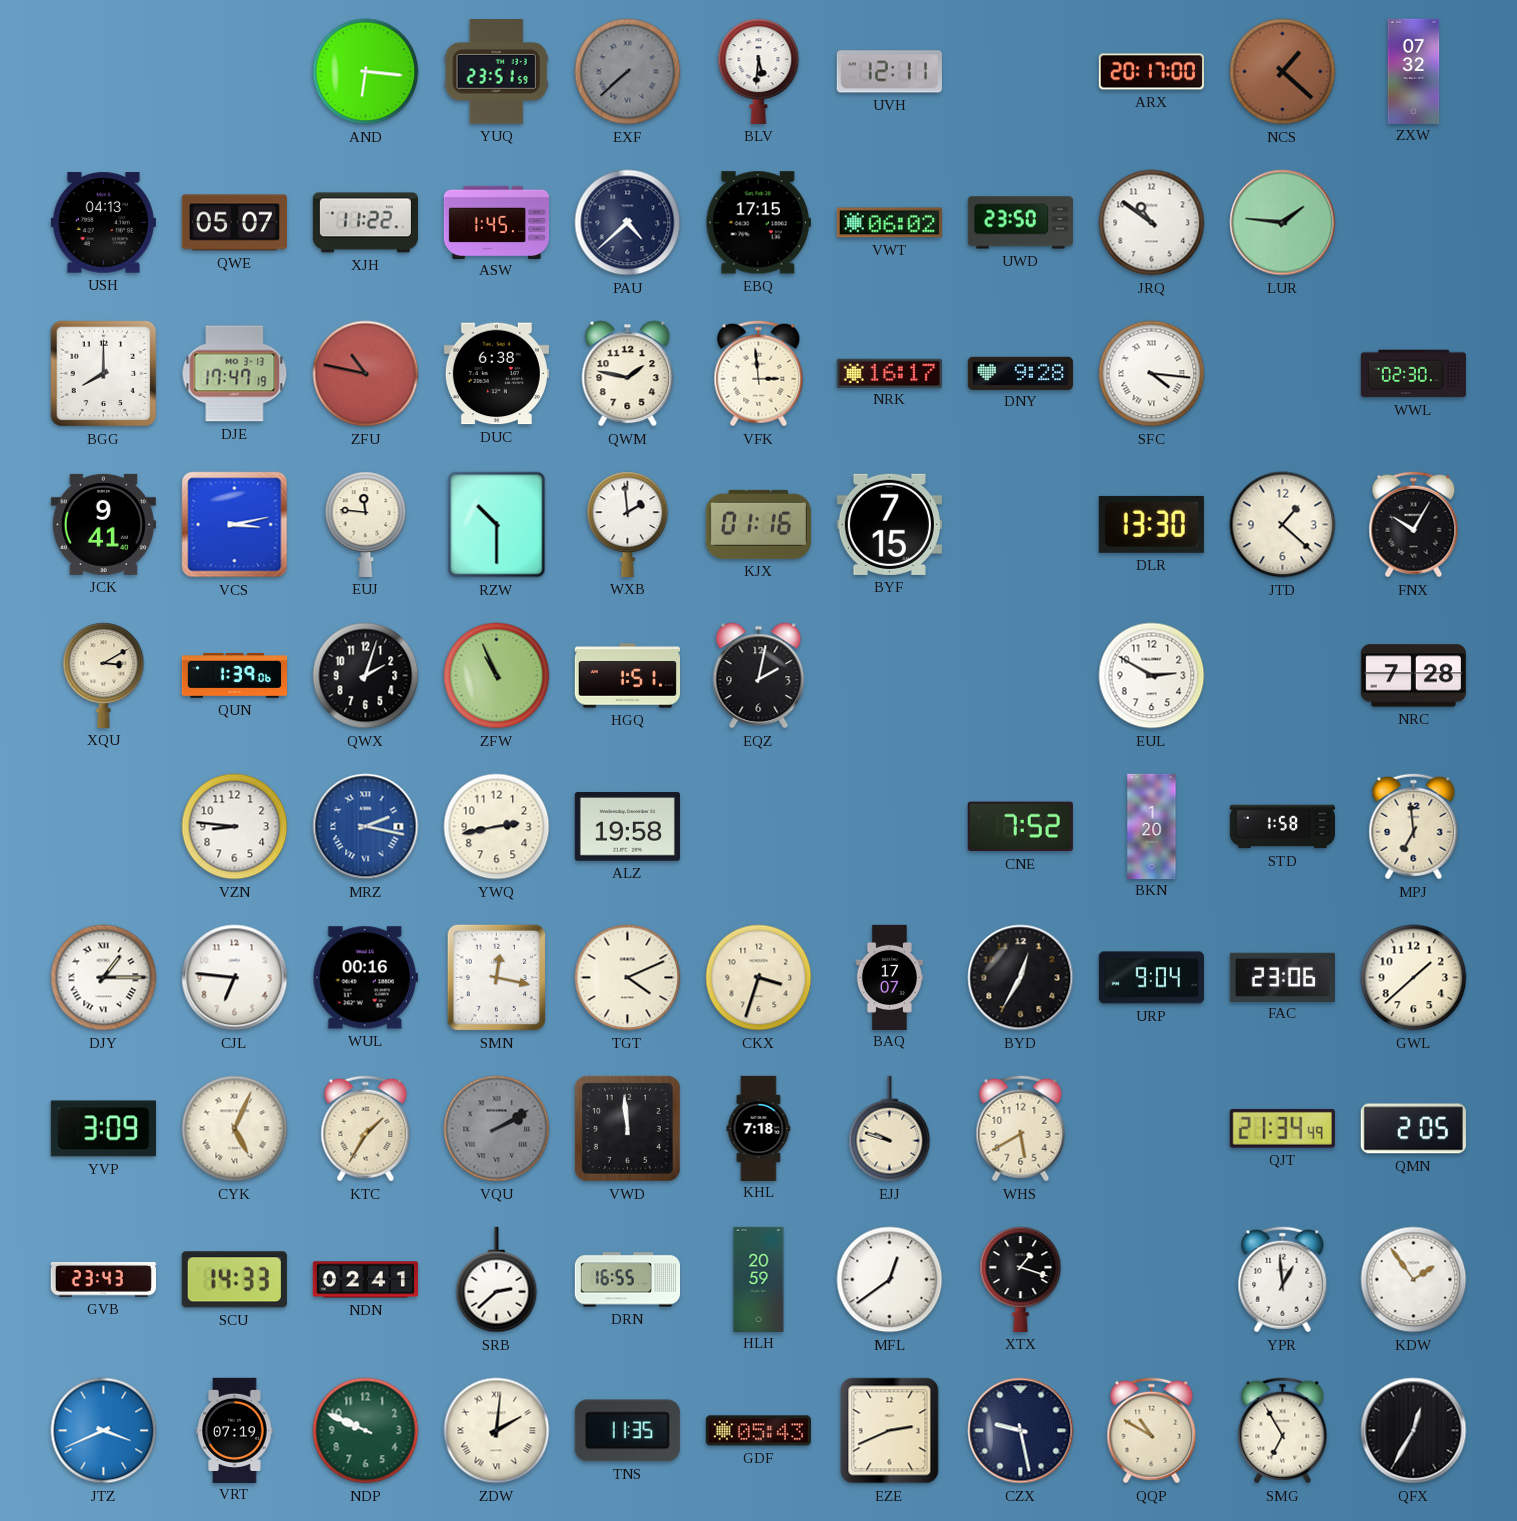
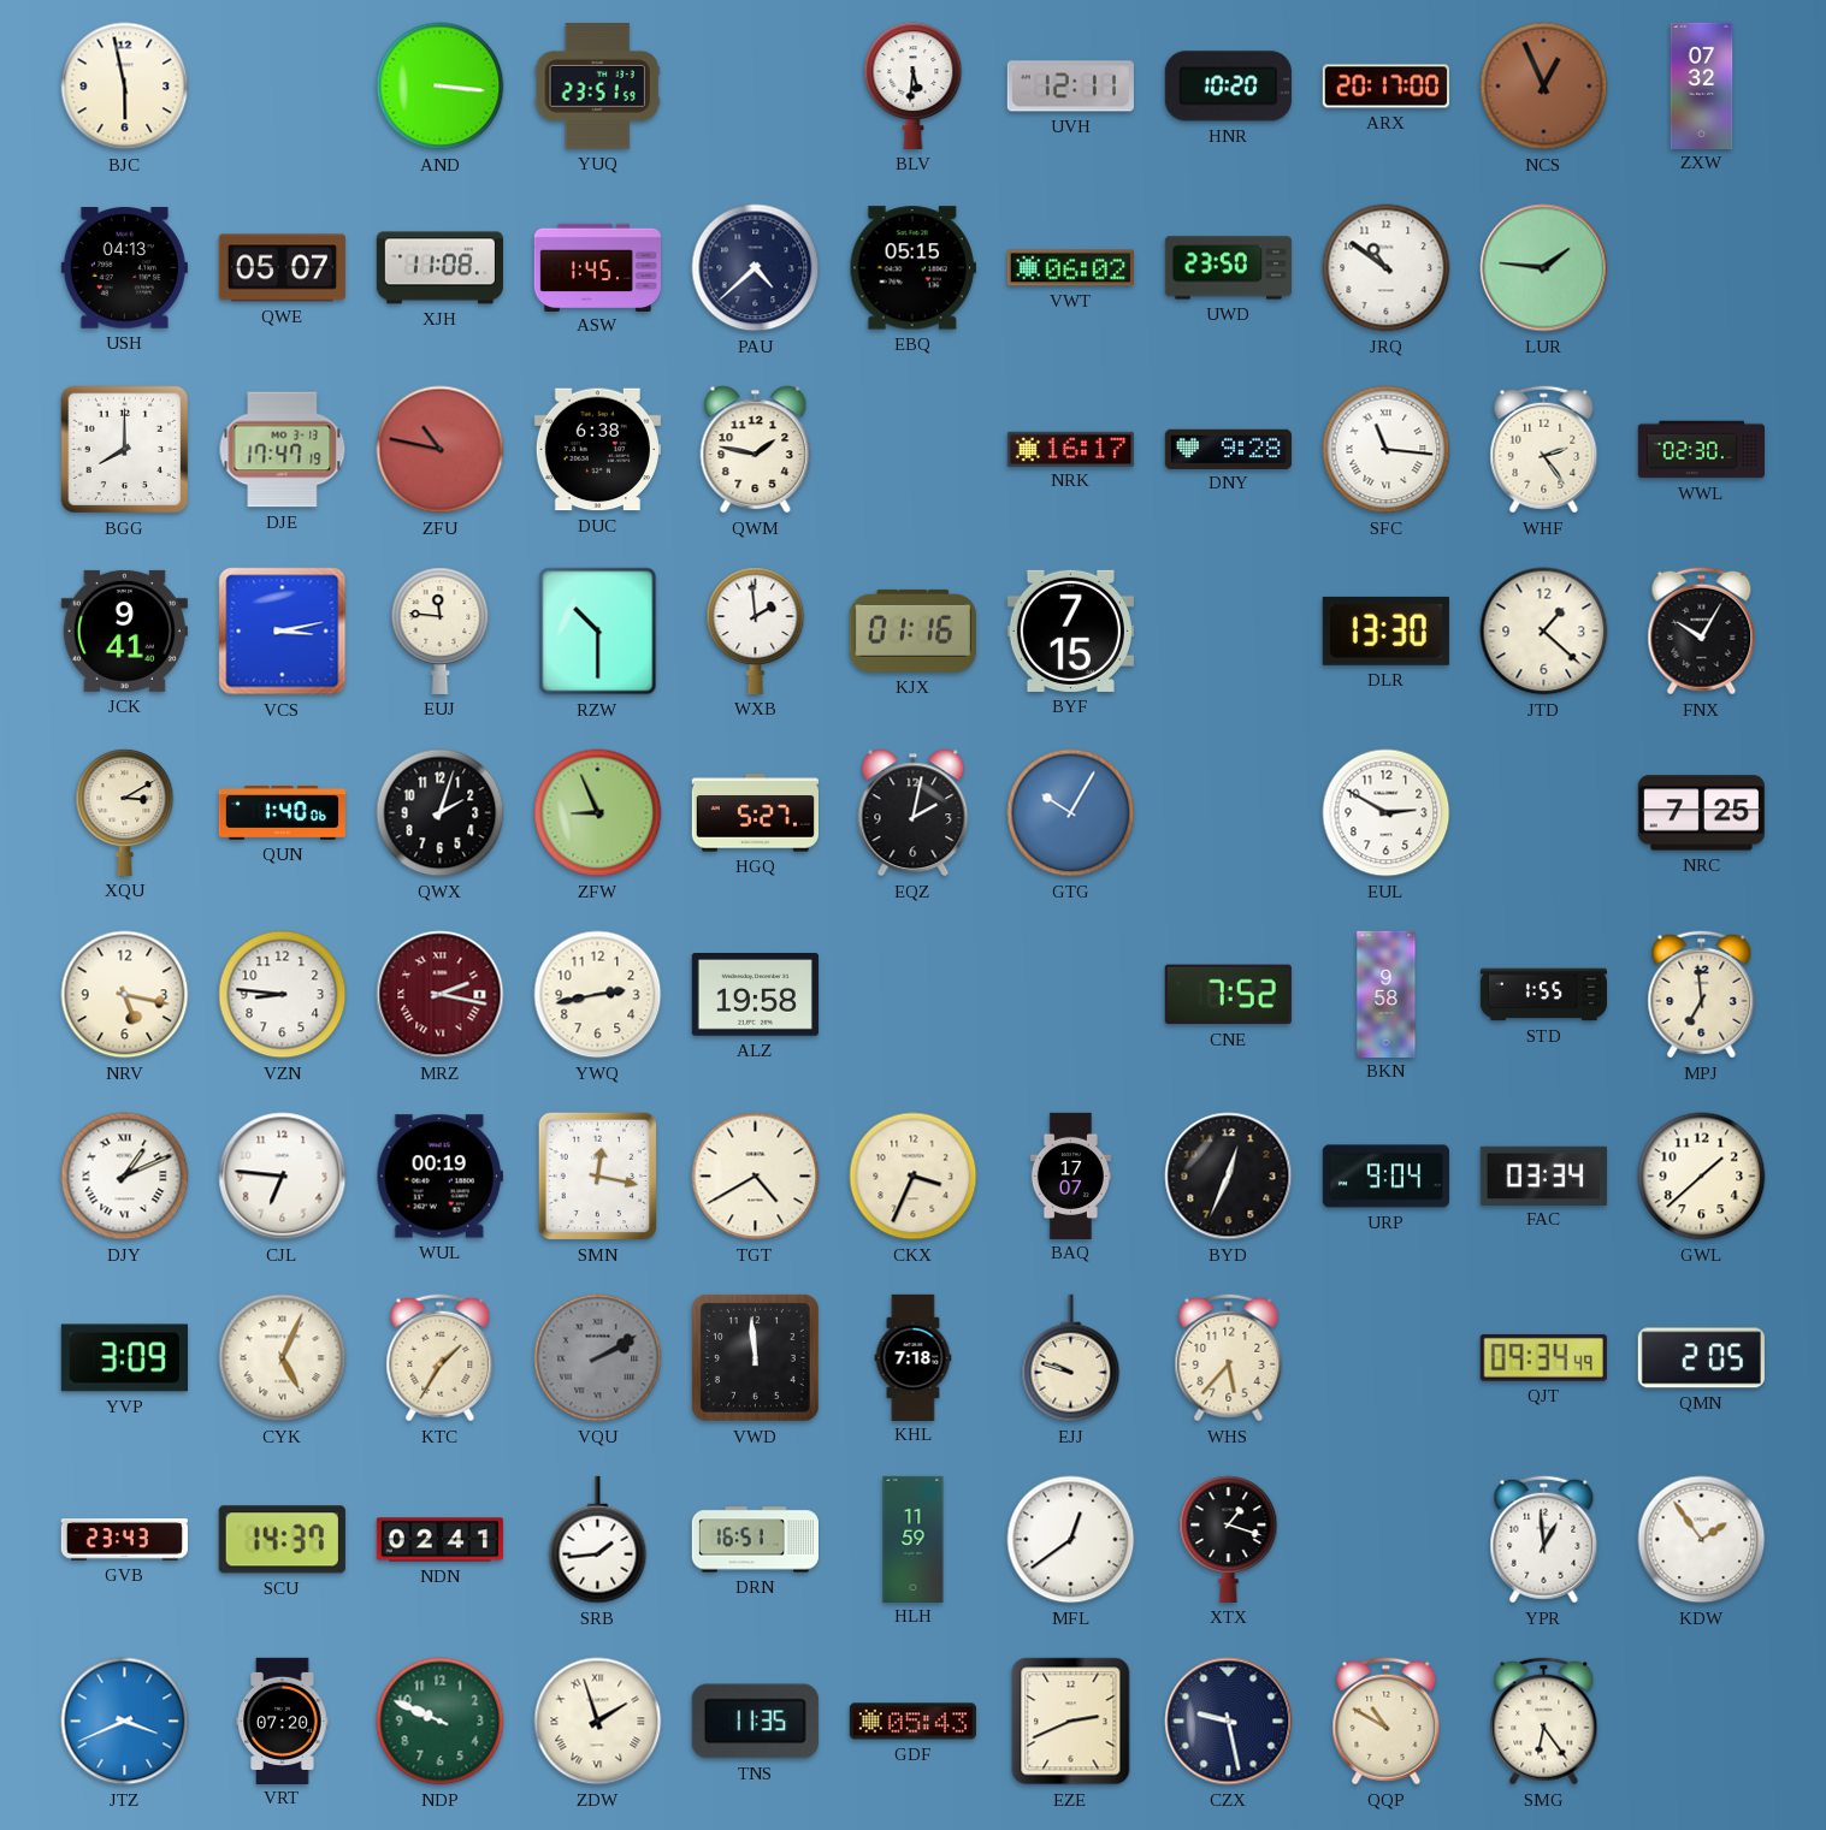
BJC: none -> 5:58
AND: 6:16 -> 3:16
EXF: 7:38 -> none
HNR: none -> 10:20
NCS: 1:22 -> 12:56
XJH: 11:22 -> 11:08
EBQ: 17:15 -> 05:15
VFK: 2:59 -> none
SFC: 4:16 -> 11:16
WHF: none -> 2:24
QUN: 1:39 -> 1:40
ZFW: 10:56 -> 8:56
HGQ: 1:51 -> 5:27
GTG: none -> 10:05
NRC: 7:28 -> 7:25
NRV: none -> 5:17
MRZ dial: blue -> burgundy
BKN: 1:20 -> 9:58
STD: 1:58 -> 1:55
DJY: 1:15 -> 1:11
WUL: 00:16 -> 00:19
TGT: 4:11 -> 4:40
CKX: 3:33 -> 3:34
BYD: 12:35 -> 12:34
FAC: 23:06 -> 03:34
WHS: 5:40 -> 5:37
QJT: 21:34 -> 09:34
SCU: 14:33 -> 14:37
SRB: 2:38 -> 1:44
DRN: 16:55 -> 16:51
HLH: 20:59 -> 11:59
VRT: 07:19 -> 07:20
ZDW: 2:01 -> 1:57
SMG: 6:55 -> 6:24
QFX: 12:35 -> none
